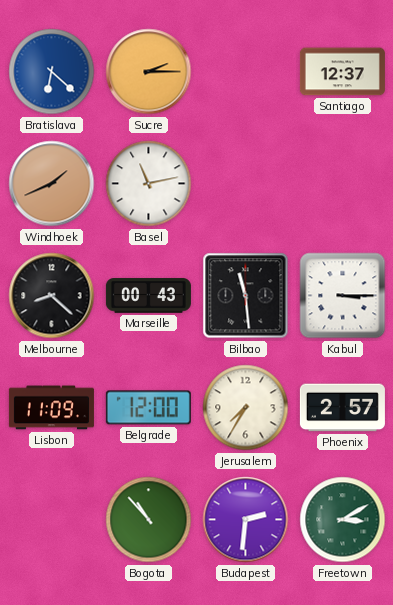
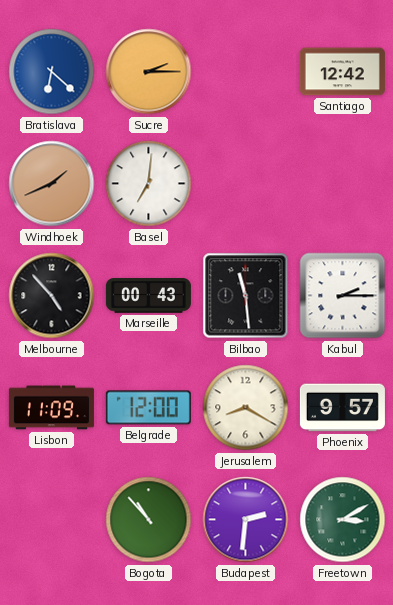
Santiago: 12:37 -> 12:42
Basel: 11:13 -> 7:01
Melbourne: 8:22 -> 4:53
Kabul: 3:15 -> 2:15
Jerusalem: 7:35 -> 8:20
Phoenix: 2:57 -> 9:57
